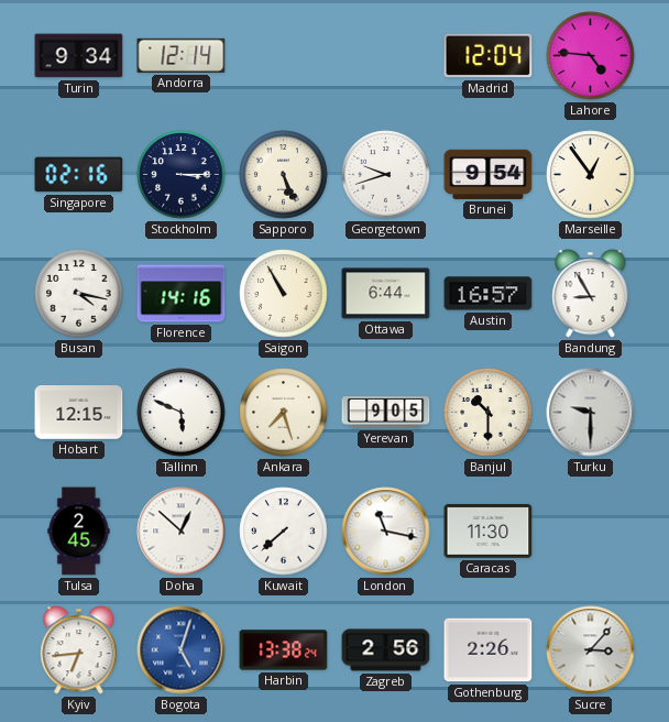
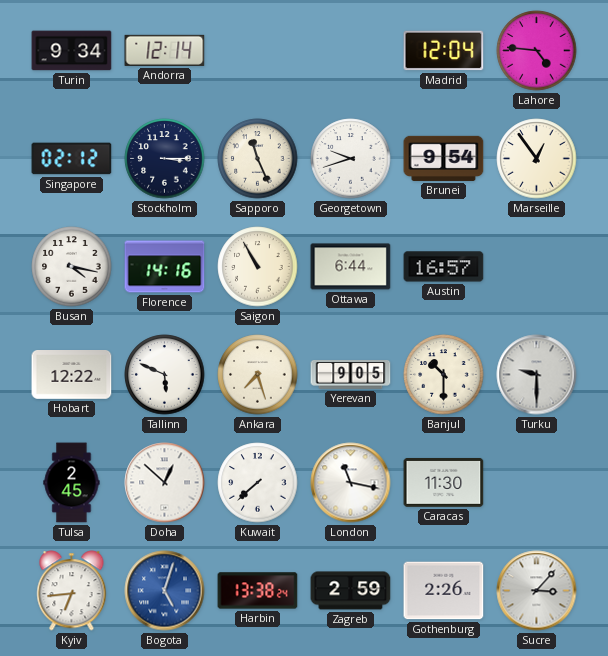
Singapore: 02:16 -> 02:12
Sapporo: 5:26 -> 11:26
Bandung: 8:55 -> none
Hobart: 12:15 -> 12:22
Zagreb: 2:56 -> 2:59
